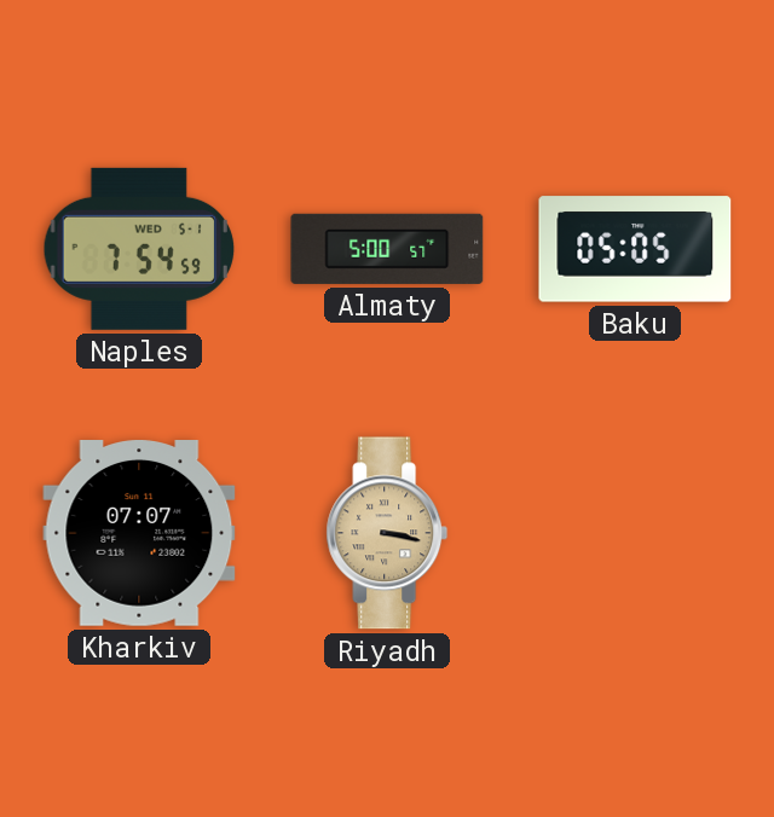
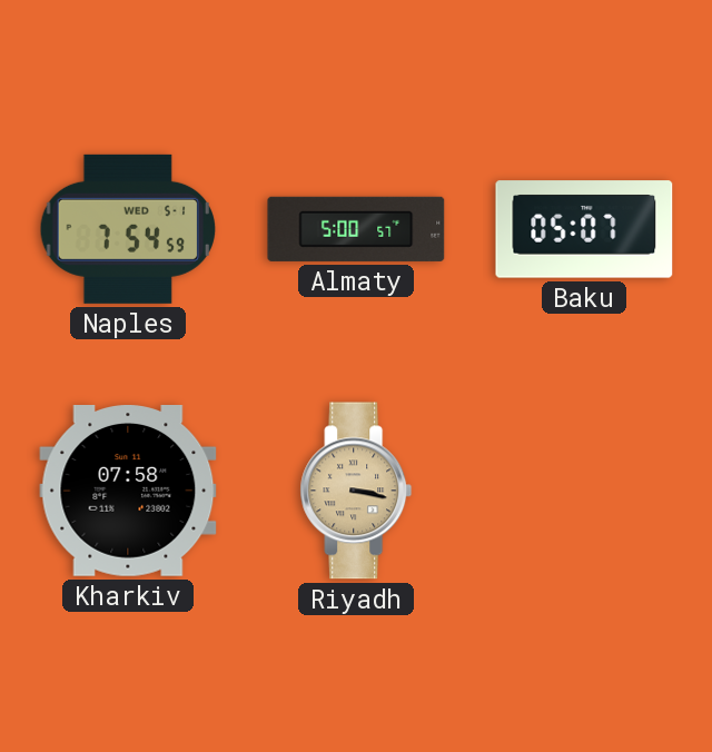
Baku: 05:05 -> 05:07
Kharkiv: 07:07 -> 07:58
